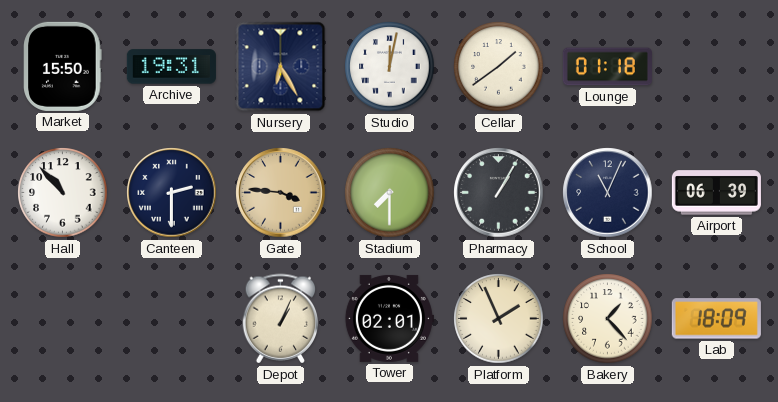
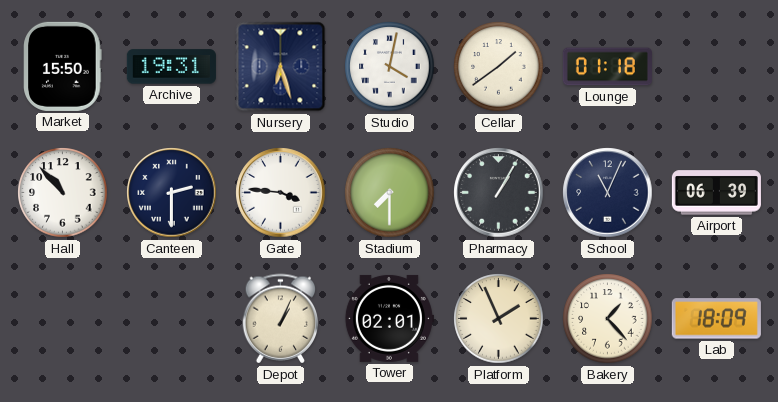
Nursery: 6:25 -> 6:27
Studio: 12:02 -> 4:02
Gate dial: champagne -> white
